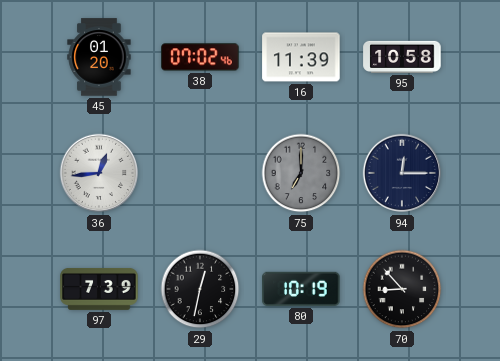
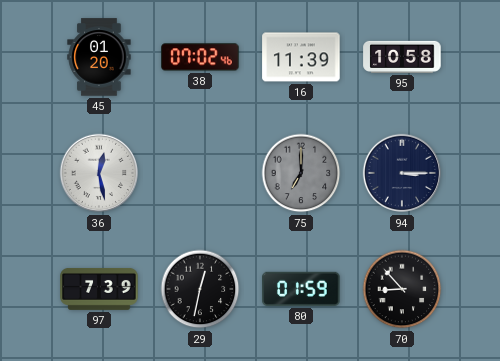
36: 12:44 -> 12:28
94: 12:15 -> 3:15
80: 10:19 -> 01:59
